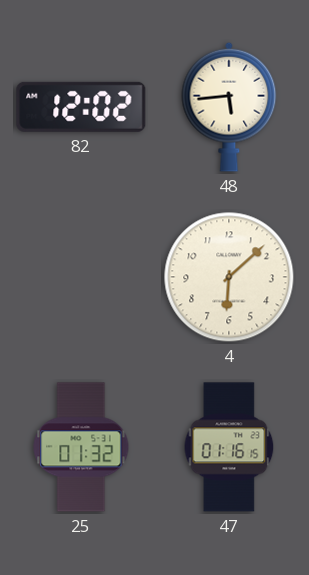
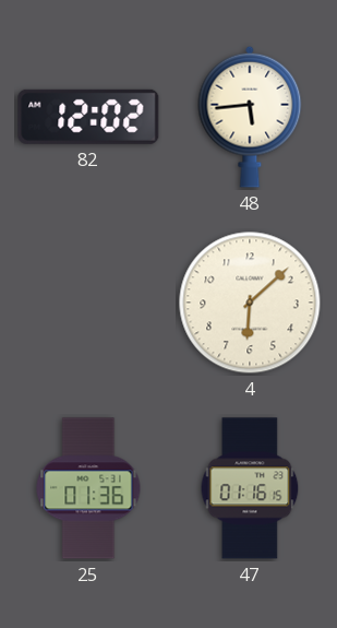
25: 01:32 -> 01:36
